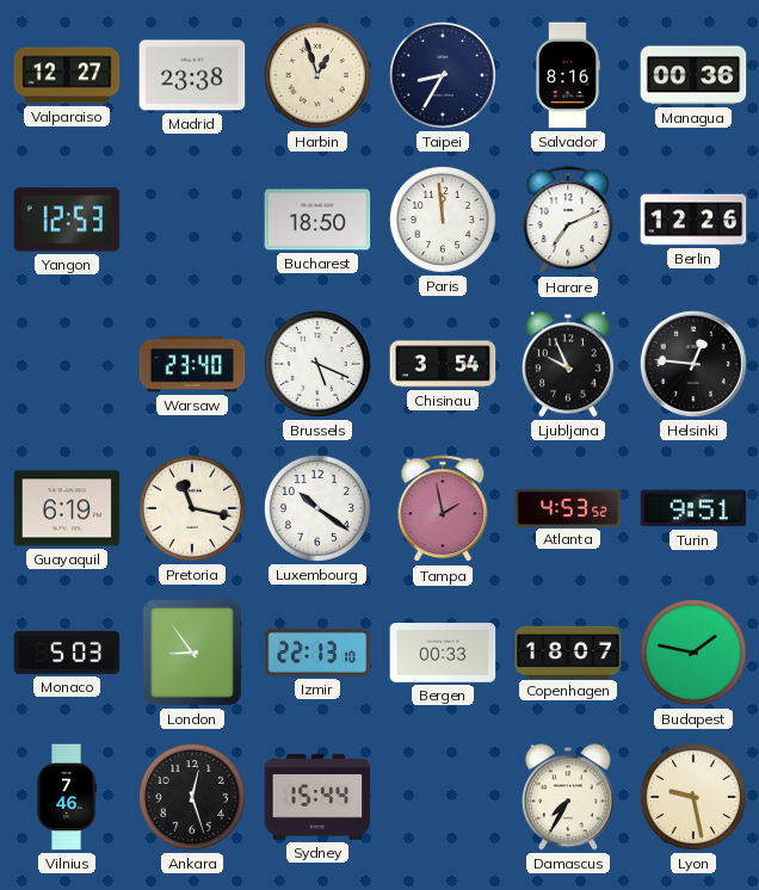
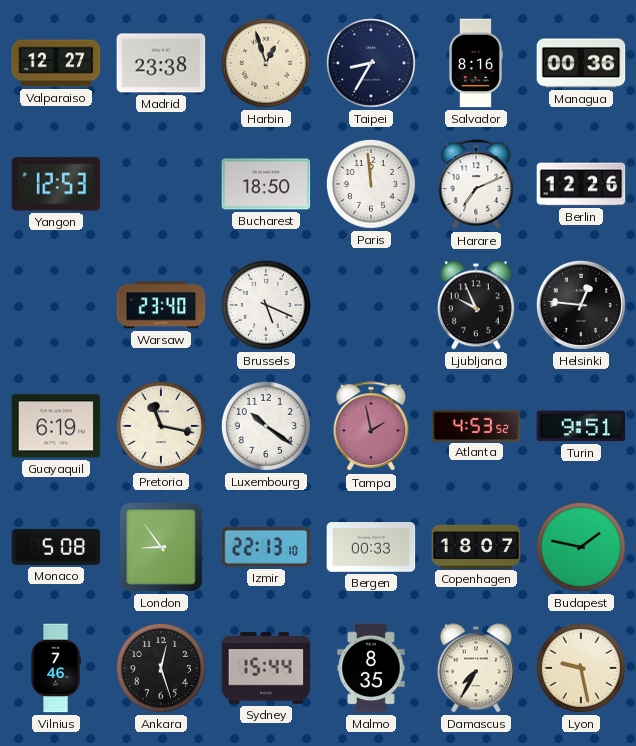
Chisinau: 3:54 -> none
Monaco: 5:03 -> 5:08
Malmo: none -> 8:35
